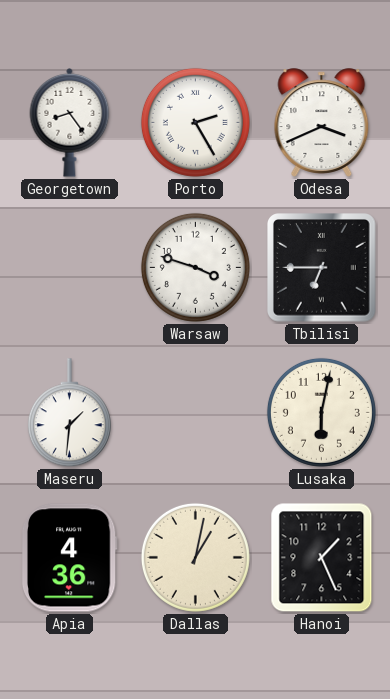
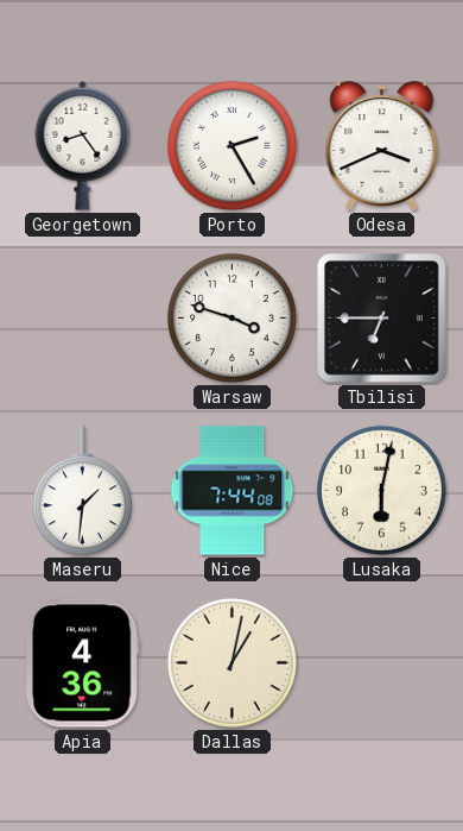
Nice: none -> 7:44
Hanoi: 1:26 -> none
